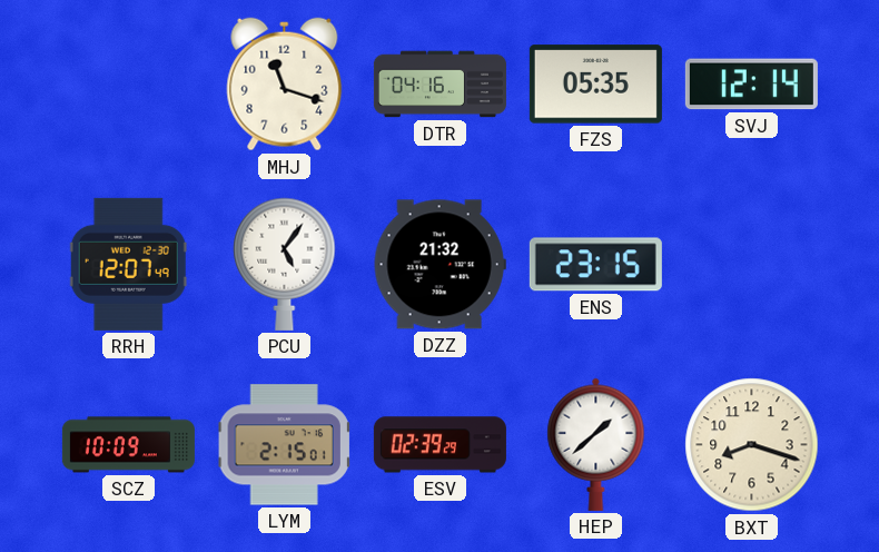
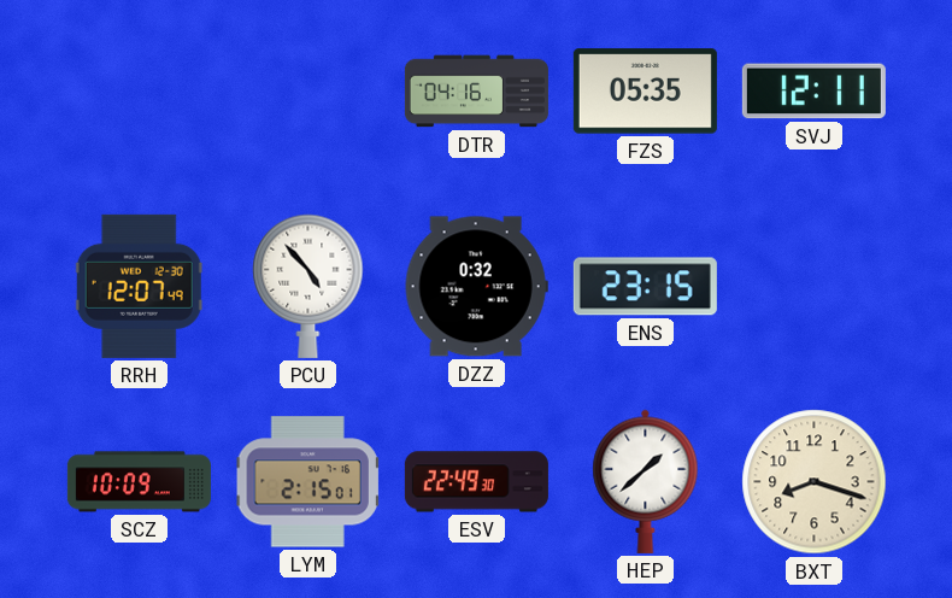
MHJ: 11:18 -> none
SVJ: 12:14 -> 12:11
PCU: 5:06 -> 4:53
DZZ: 21:32 -> 0:32
ESV: 02:39 -> 22:49
